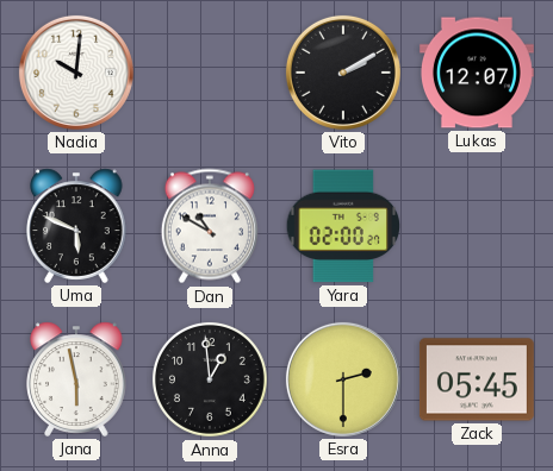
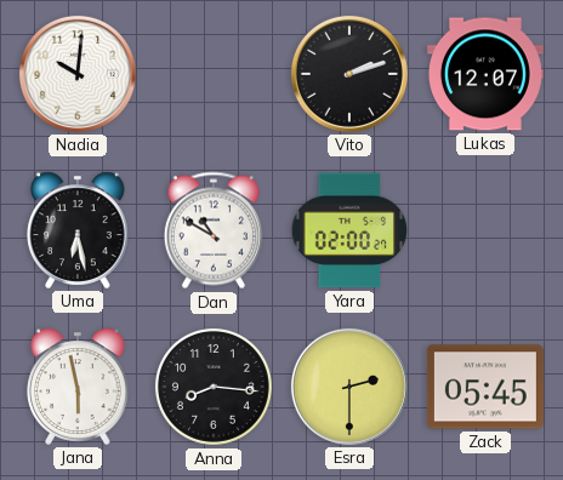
Vito: 2:10 -> 2:12
Uma: 5:49 -> 6:28
Anna: 12:59 -> 8:16
